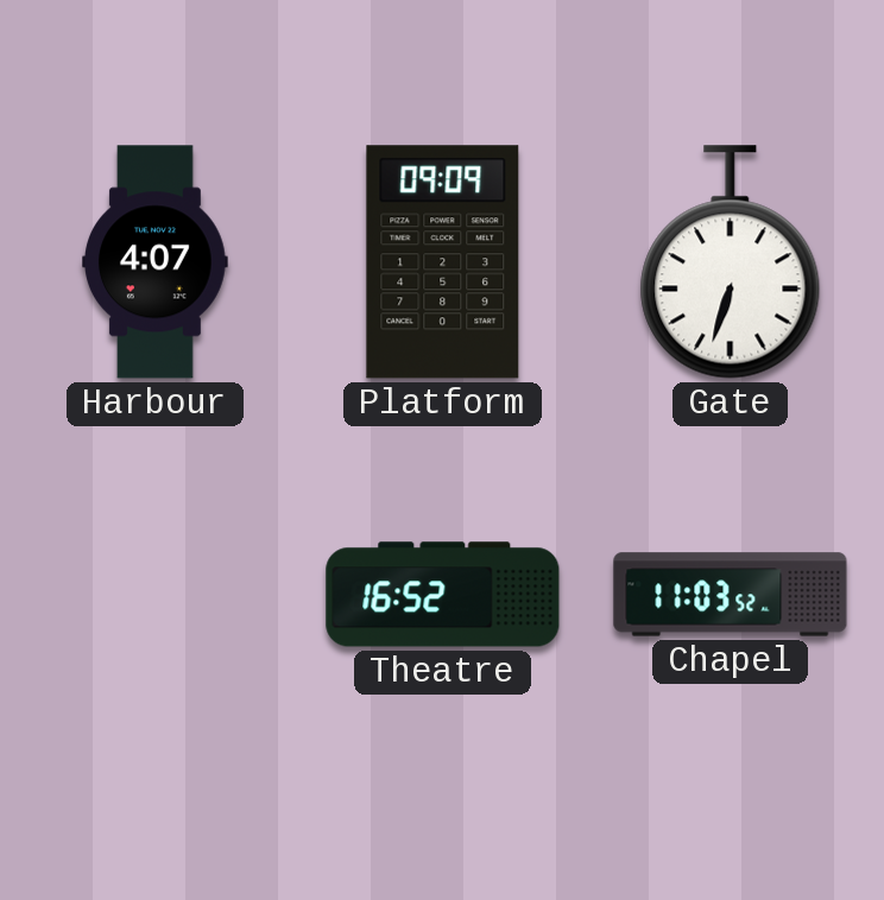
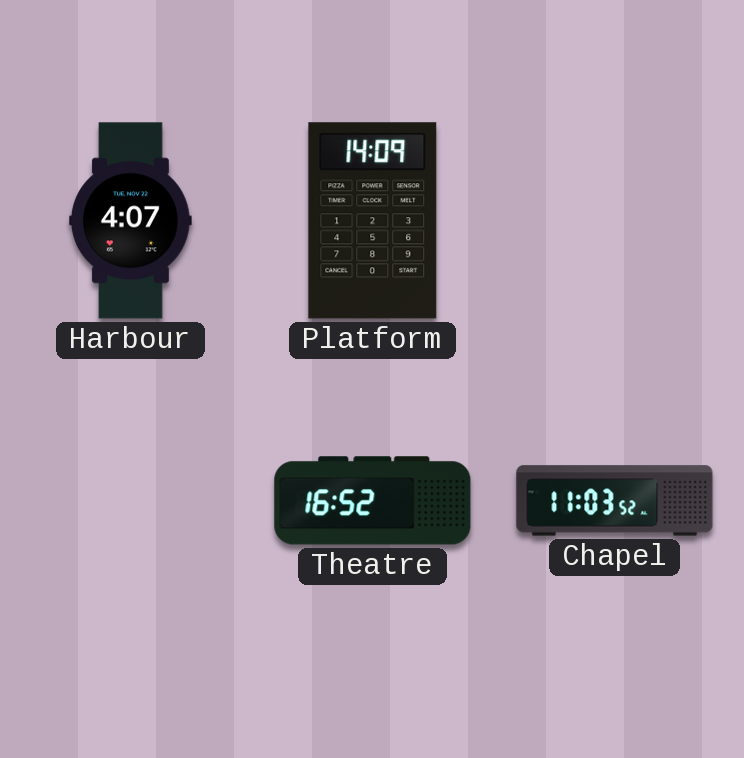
Platform: 09:09 -> 14:09
Gate: 6:33 -> none
